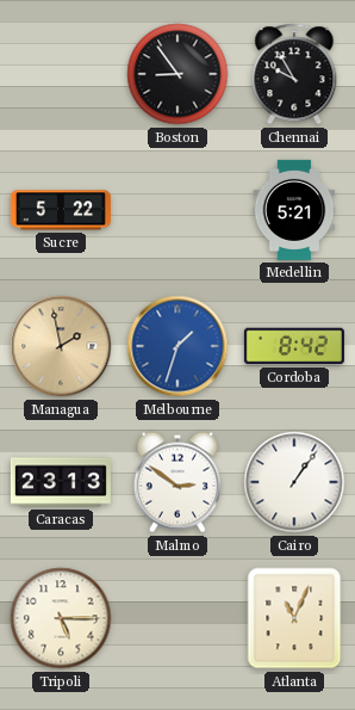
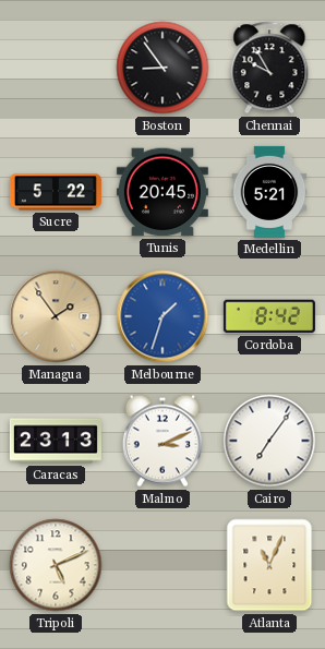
Tunis: none -> 20:45
Managua: 1:58 -> 1:54
Malmo: 2:51 -> 3:11
Cairo: 1:06 -> 7:06
Tripoli: 5:15 -> 5:11
